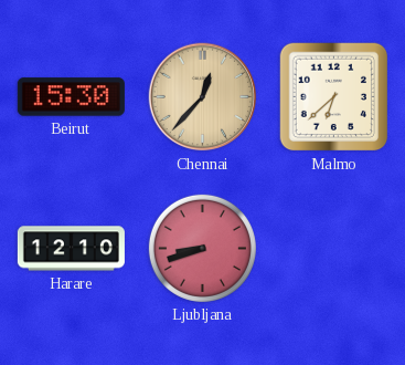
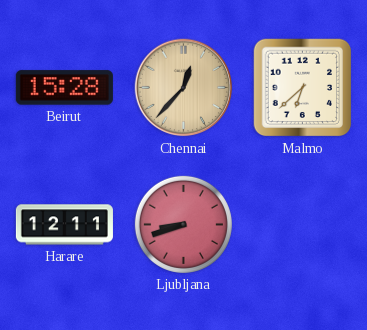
Beirut: 15:30 -> 15:28
Harare: 12:10 -> 12:11
